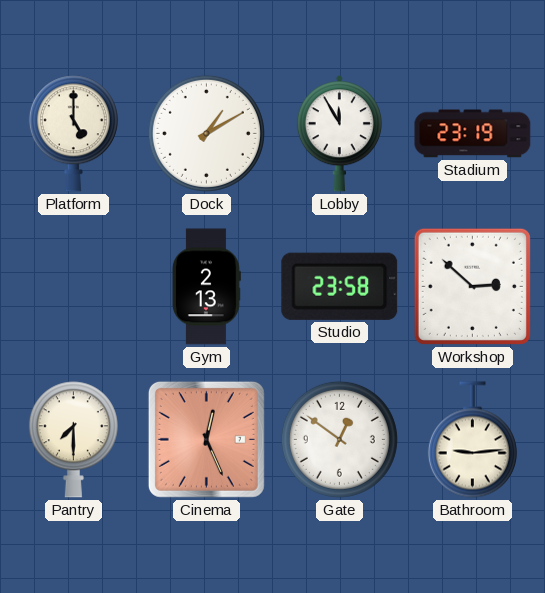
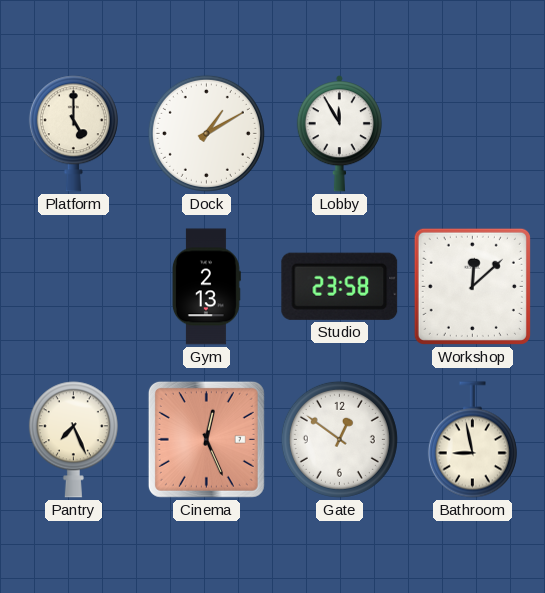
Stadium: 23:19 -> none
Workshop: 2:52 -> 12:08
Pantry: 7:30 -> 7:26
Bathroom: 9:14 -> 8:58
